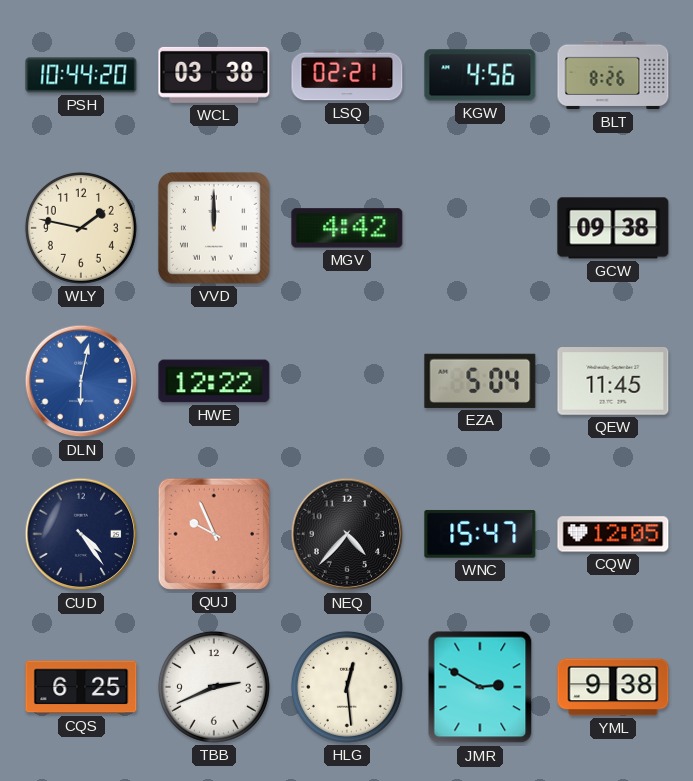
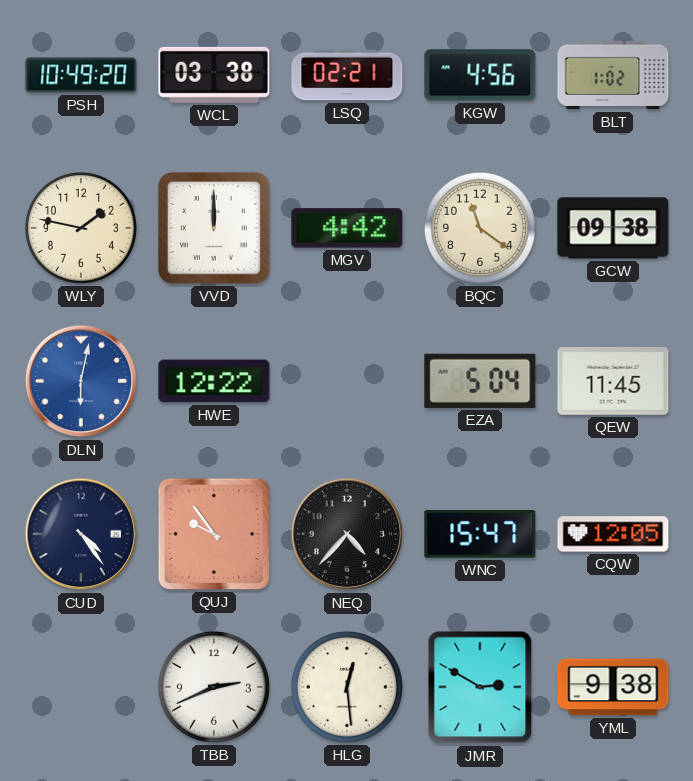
PSH: 10:44 -> 10:49
BLT: 8:26 -> 1:02
BQC: none -> 11:21
QUJ: 9:56 -> 9:54
CQS: 6:25 -> none
